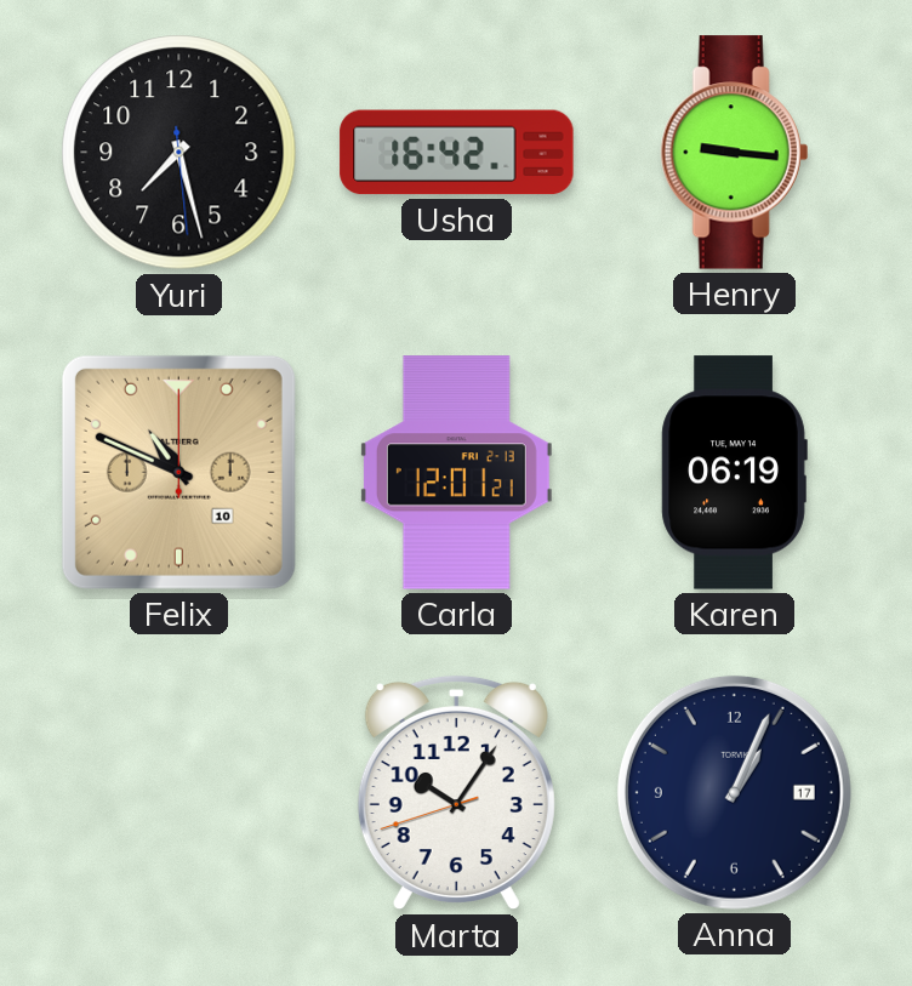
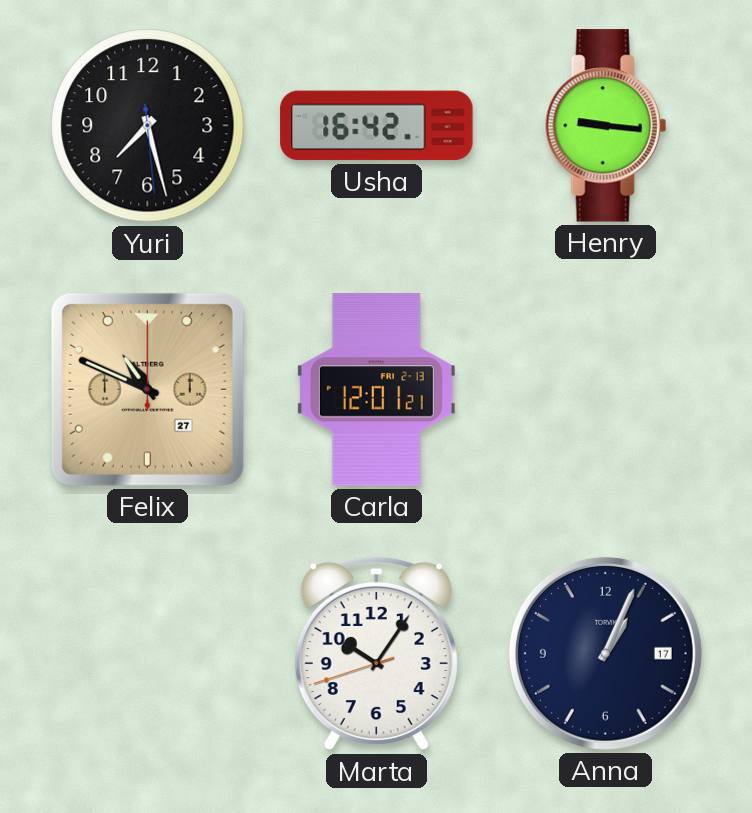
Felix date: 10 -> 27
Karen: 06:19 -> none
